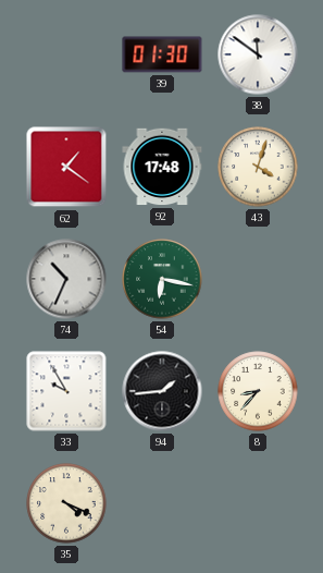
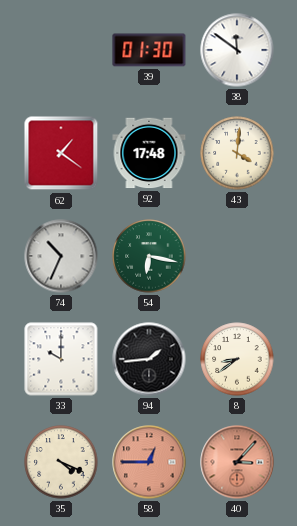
43: 4:03 -> 4:01
33: 9:55 -> 10:00
8: 8:37 -> 8:39
58: none -> 12:45
40: none -> 3:07
